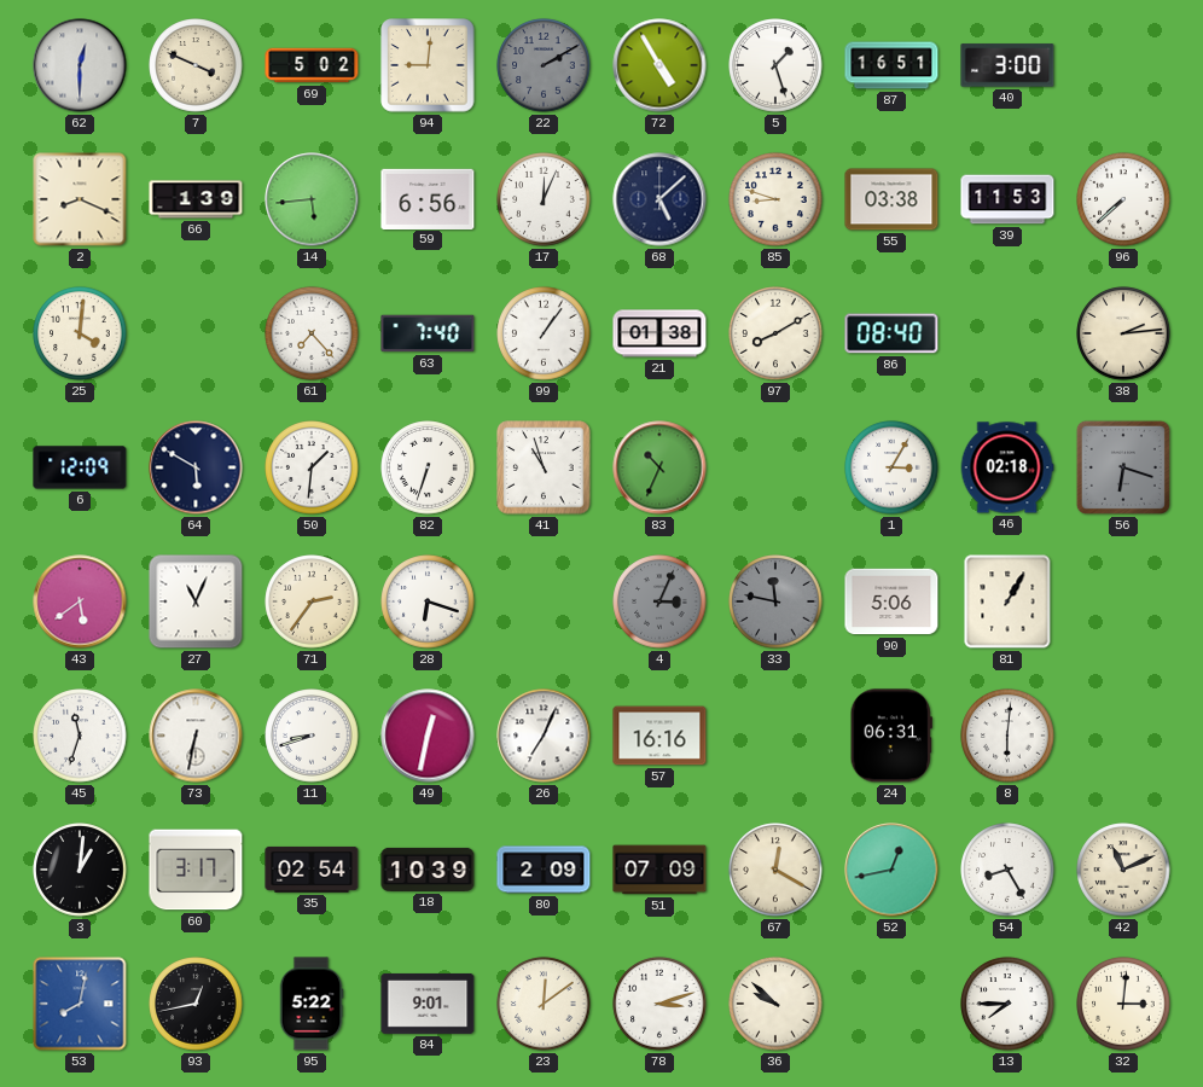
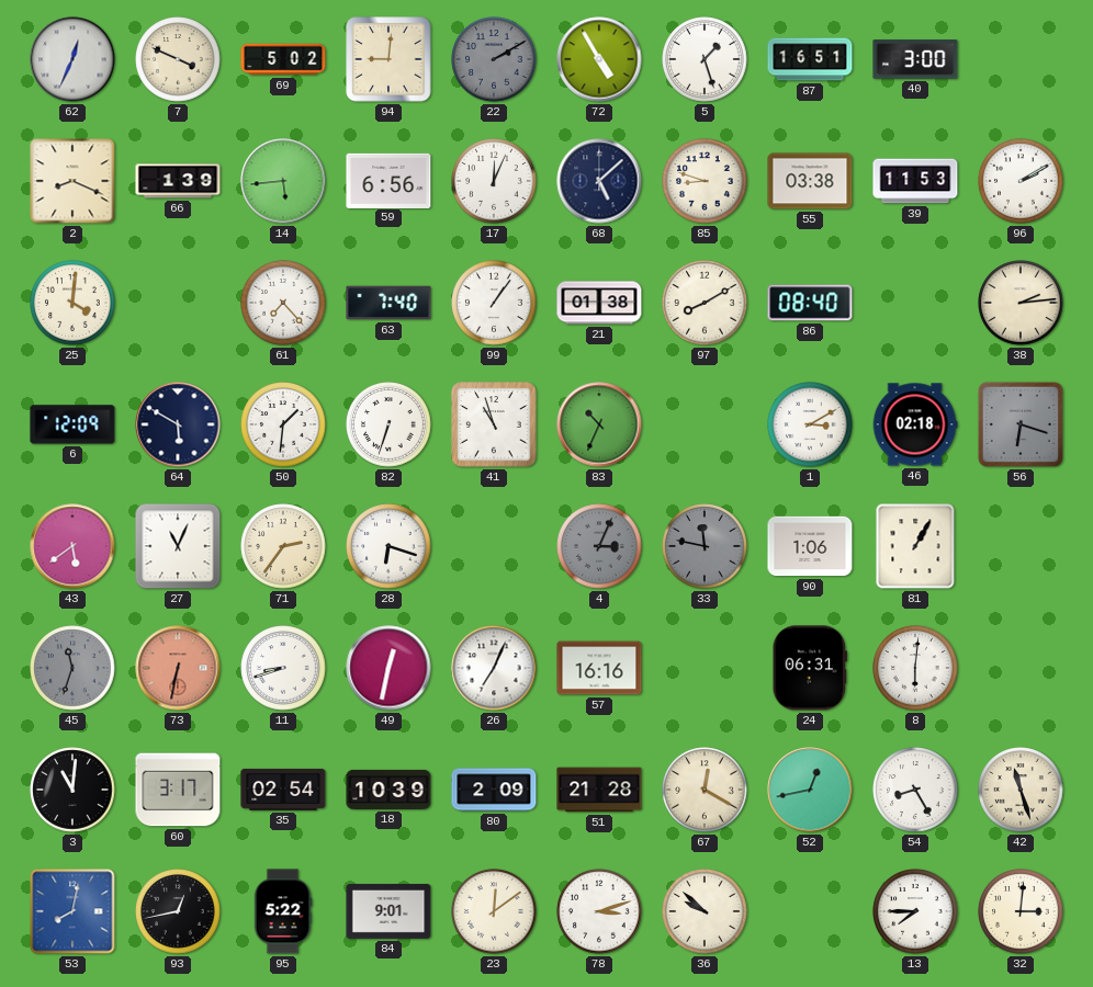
62: 12:30 -> 12:34
96: 7:38 -> 2:10
1: 3:05 -> 3:10
90: 5:06 -> 1:06
45 dial: white -> grey
73 dial: white -> salmon
3: 1:01 -> 11:01
51: 07:09 -> 21:28
42: 11:11 -> 11:27
